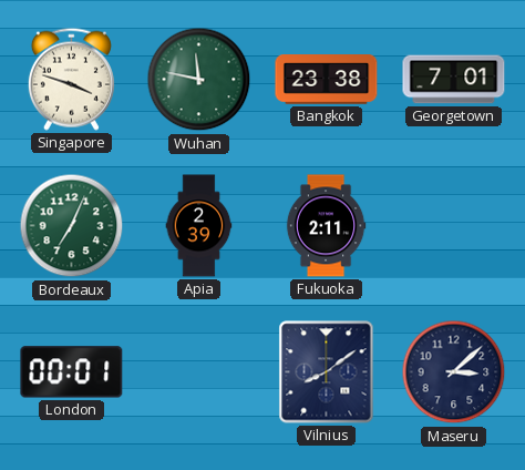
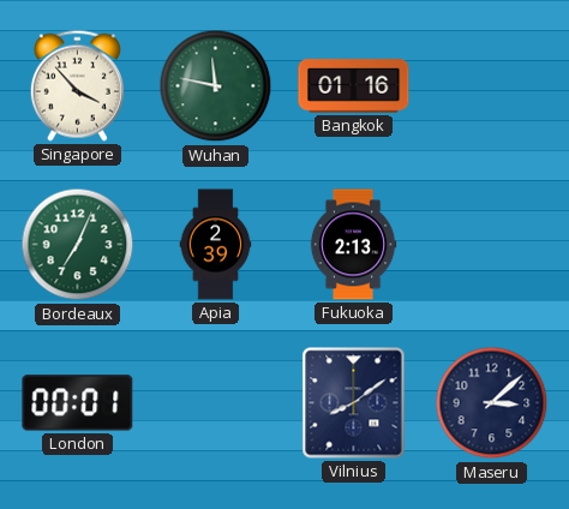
Singapore: 3:48 -> 3:53
Bangkok: 23:38 -> 01:16
Georgetown: 7:01 -> none
Fukuoka: 2:11 -> 2:13
